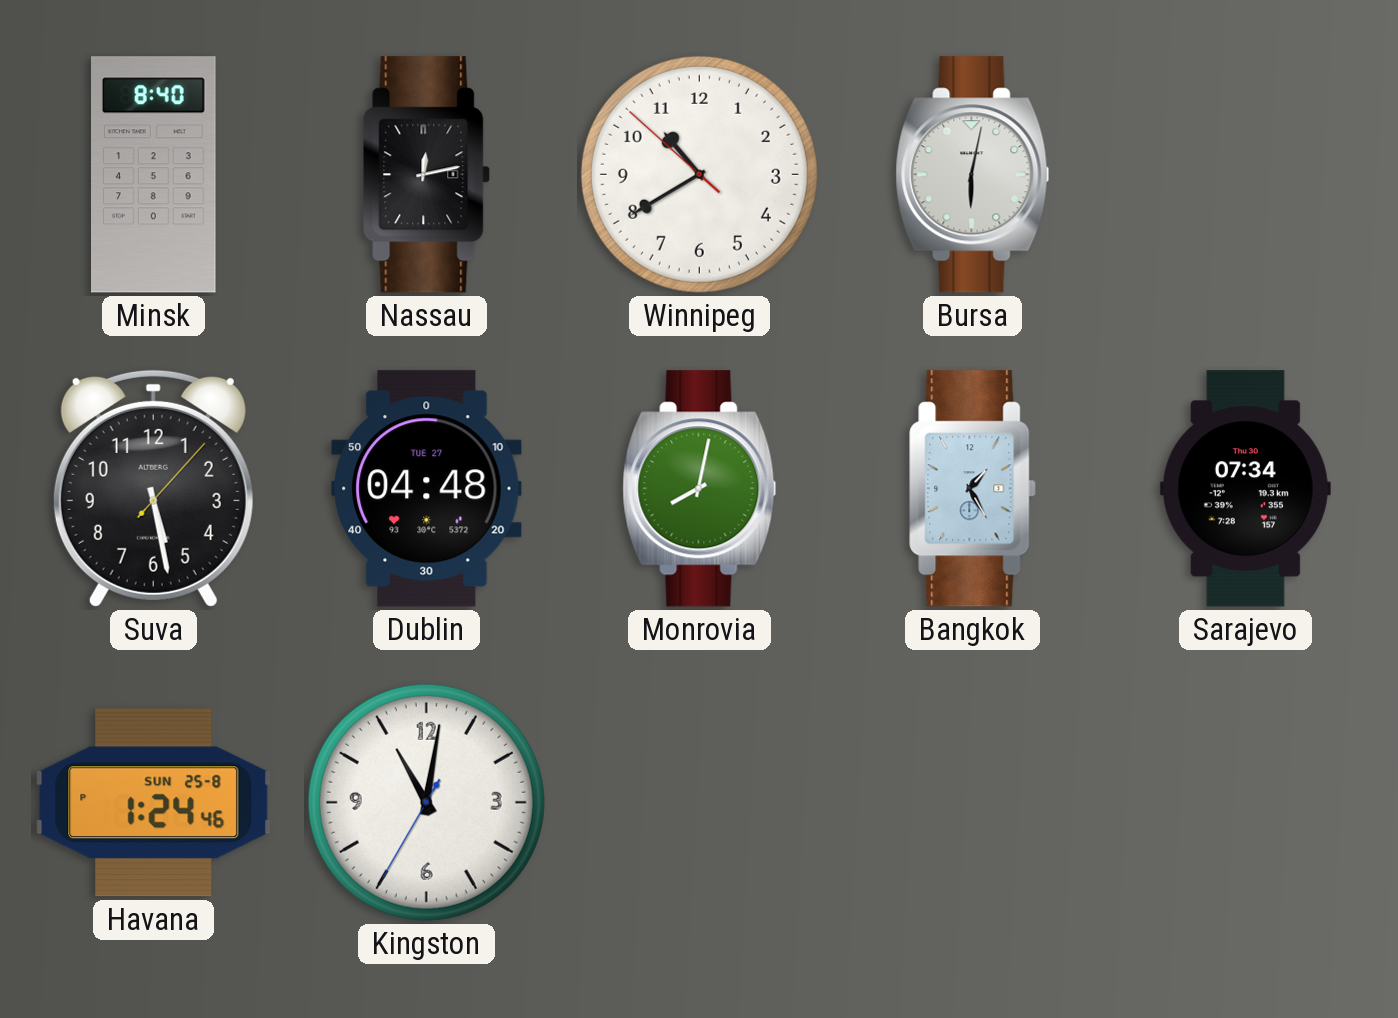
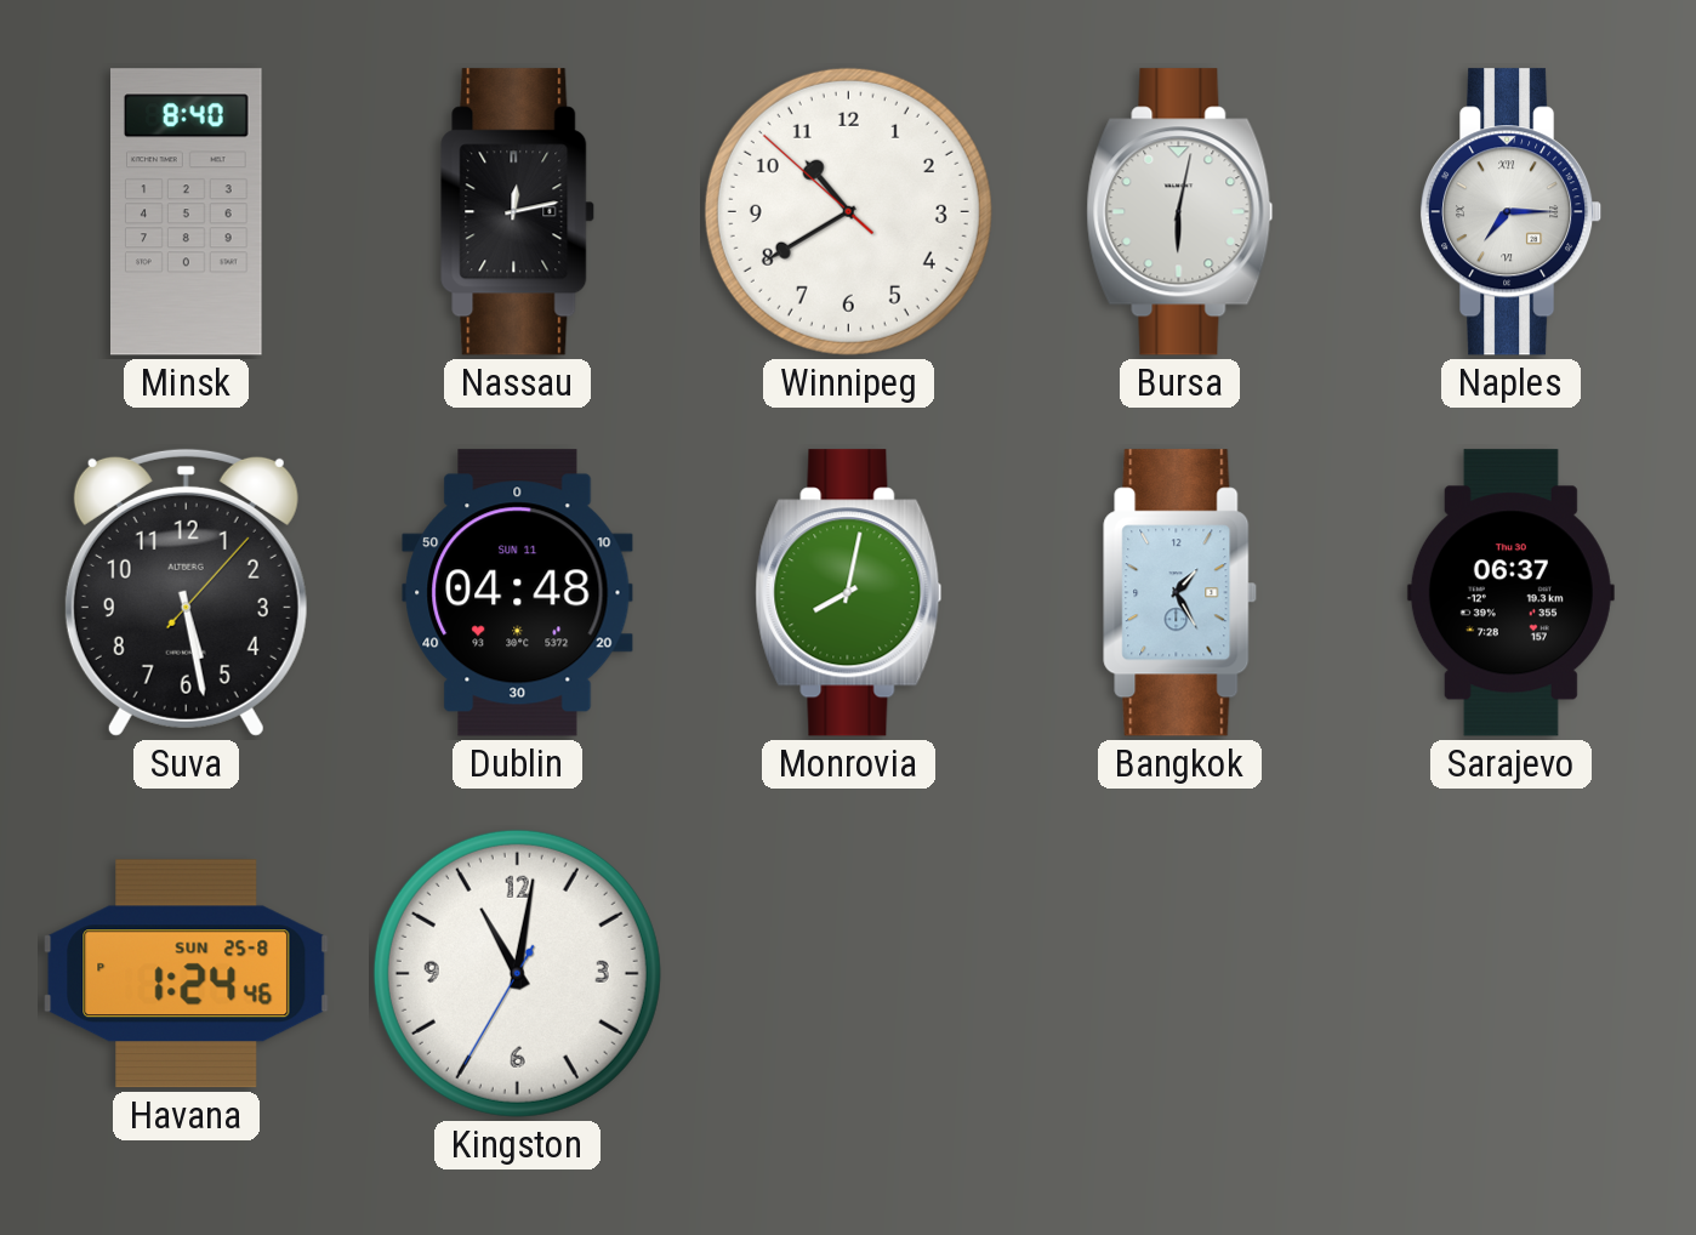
Naples: none -> 7:15
Dublin date: TUE 27 -> SUN 11
Sarajevo: 07:34 -> 06:37
